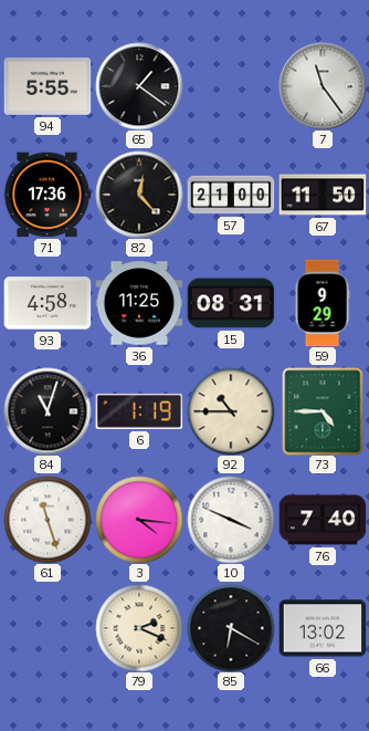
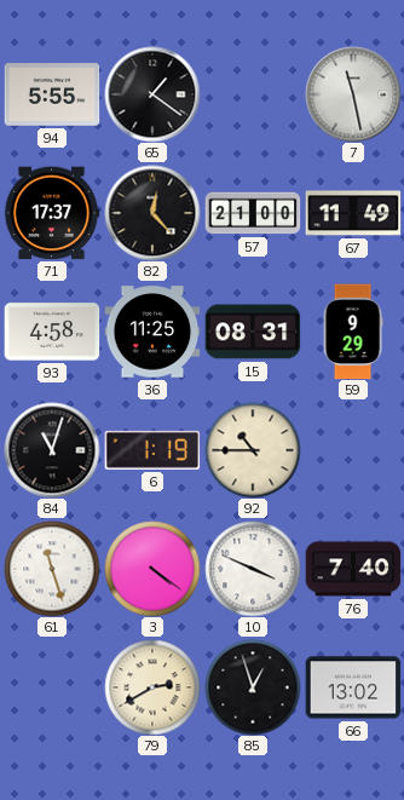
7: 11:24 -> 11:28
71: 17:36 -> 17:37
67: 11:50 -> 11:49
73: 4:45 -> none
3: 4:16 -> 4:21
79: 2:19 -> 2:40
85: 6:20 -> 12:57
